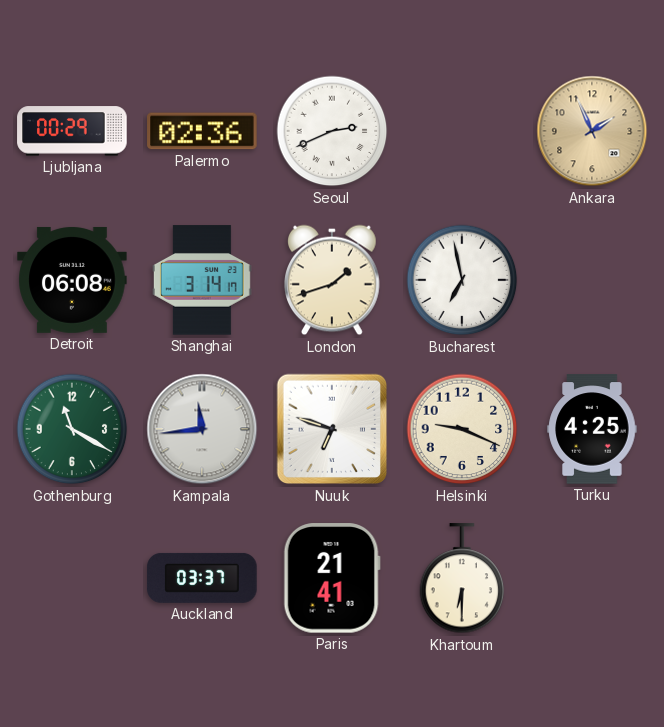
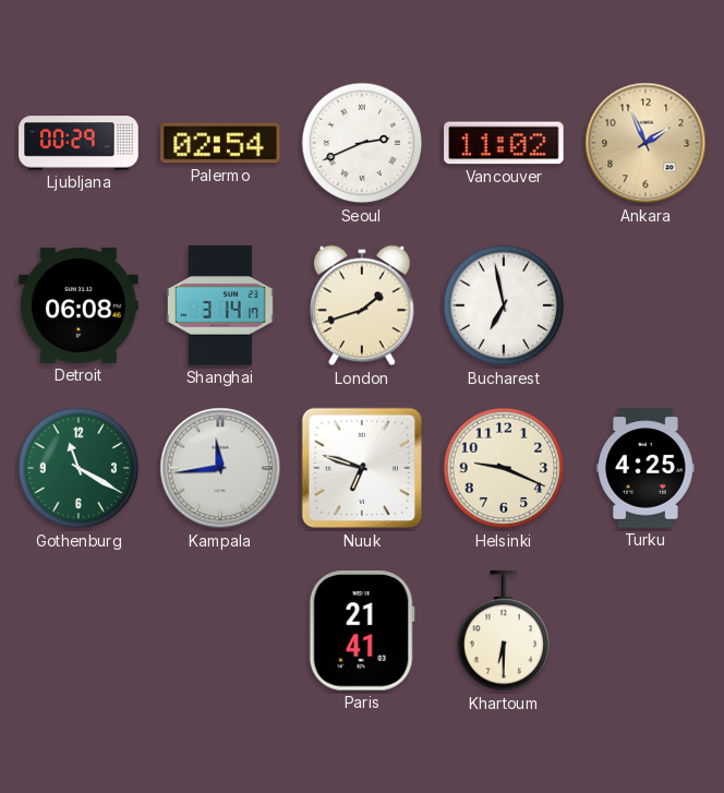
Palermo: 02:36 -> 02:54
Vancouver: none -> 11:02
Auckland: 03:37 -> none
